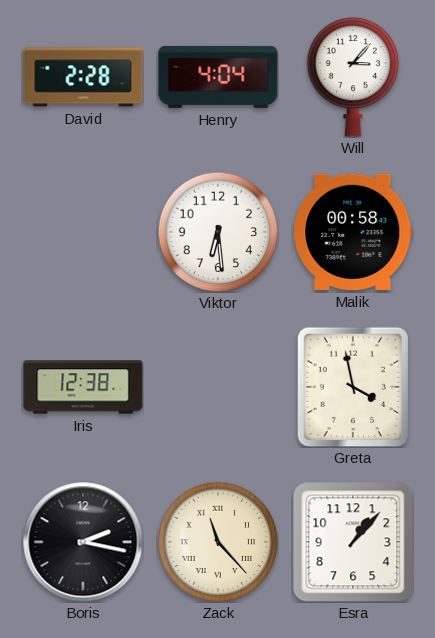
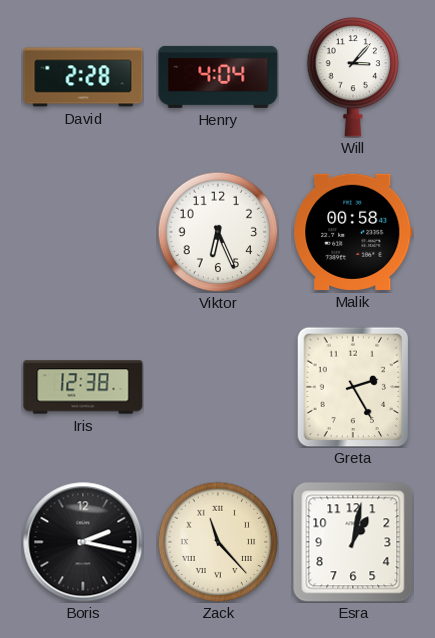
Viktor: 6:29 -> 6:26
Greta: 3:58 -> 2:25
Esra: 1:07 -> 1:02
